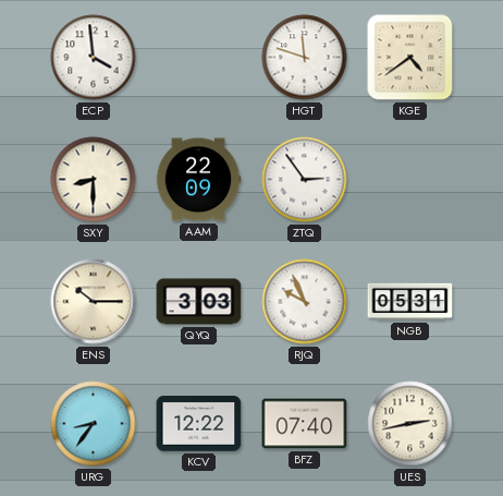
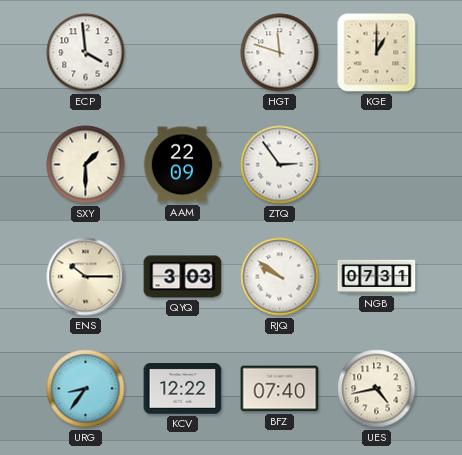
KGE: 4:39 -> 1:00
SXY: 8:30 -> 1:30
RJQ: 9:56 -> 9:51
NGB: 05:31 -> 07:31
UES: 2:43 -> 4:43
